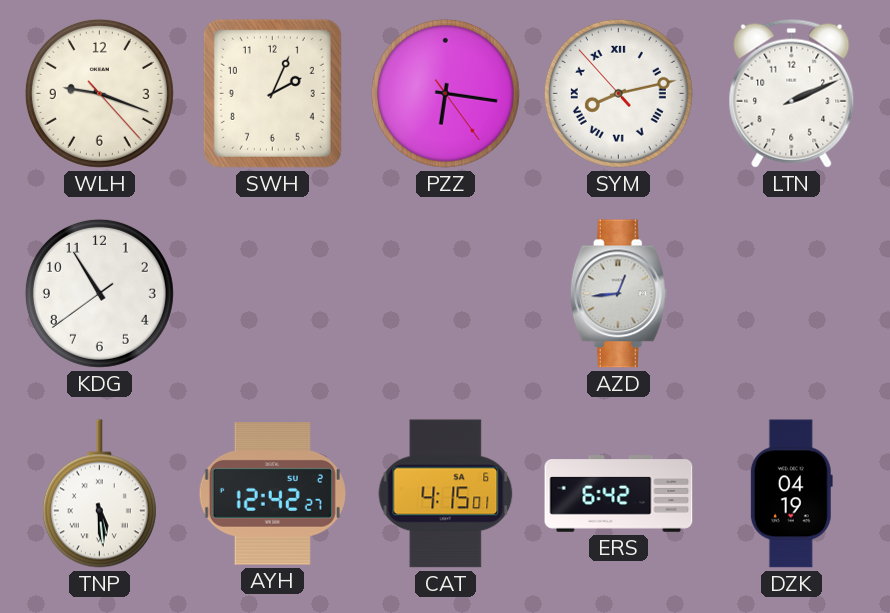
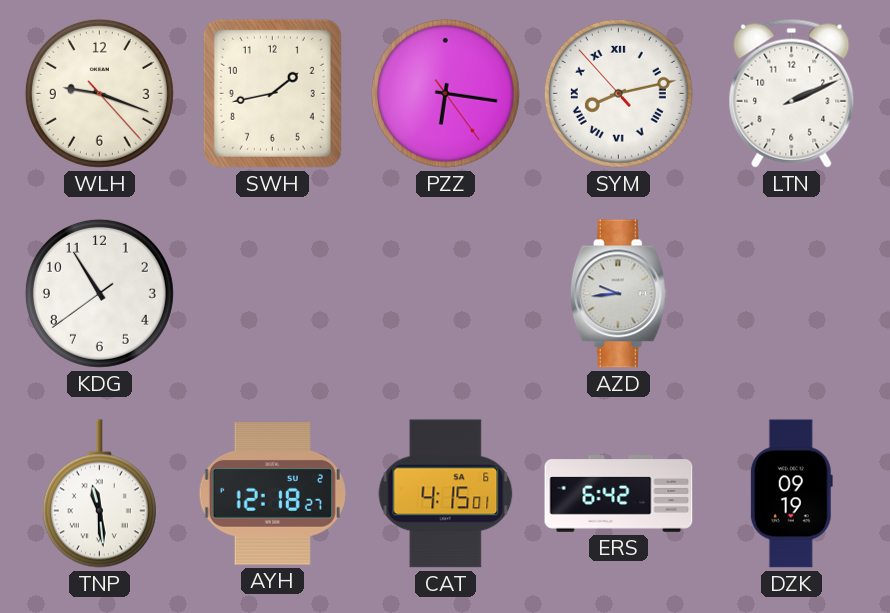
SWH: 2:04 -> 1:43
AZD: 12:44 -> 9:44
TNP: 5:29 -> 11:29
AYH: 12:42 -> 12:18
DZK: 04:19 -> 09:19
